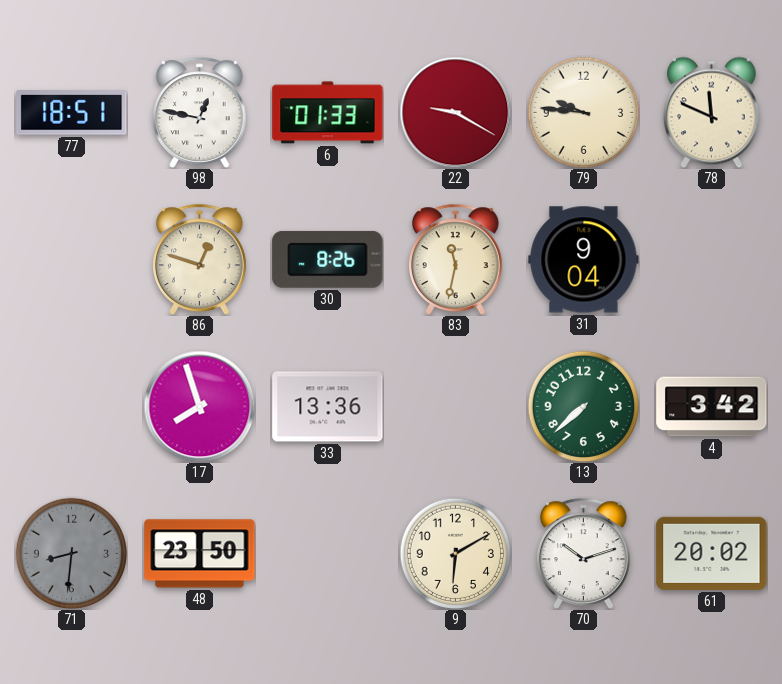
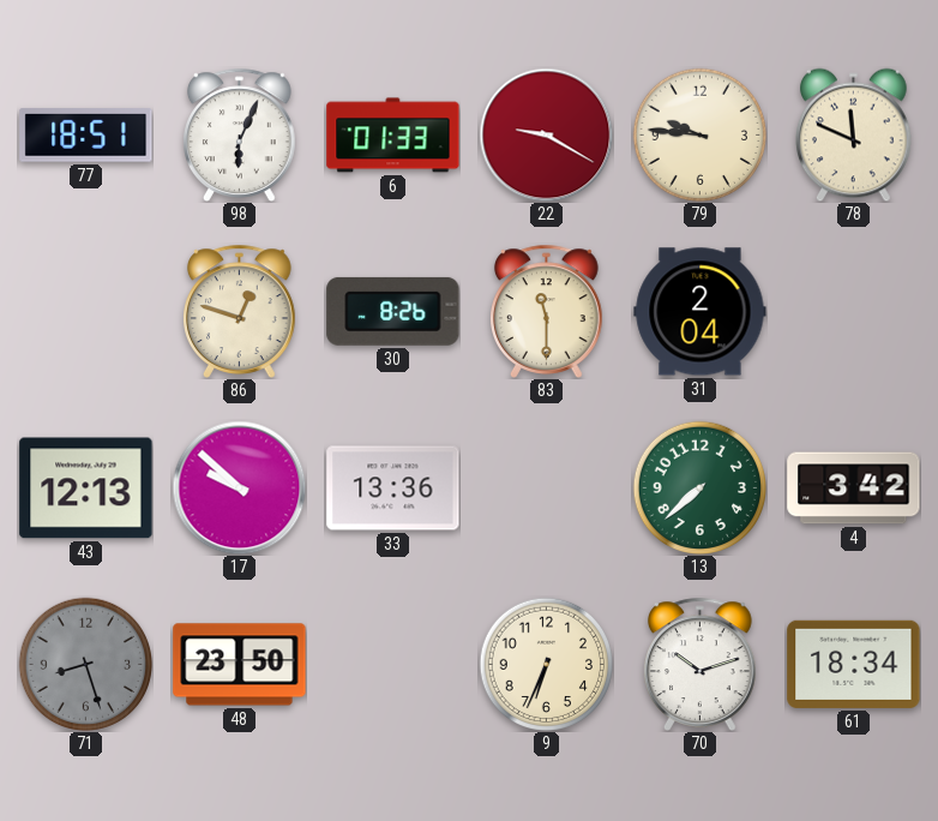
98: 12:47 -> 6:04
83: 11:32 -> 11:30
31: 9:04 -> 2:04
43: none -> 12:13
17: 7:57 -> 9:52
71: 8:31 -> 8:27
9: 6:10 -> 6:34
61: 20:02 -> 18:34
